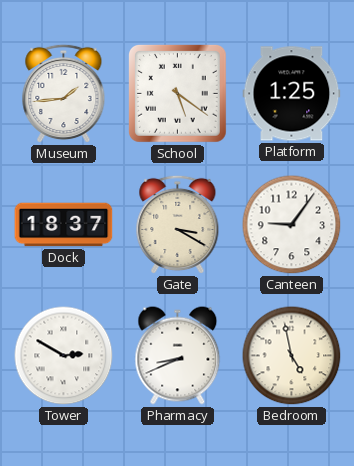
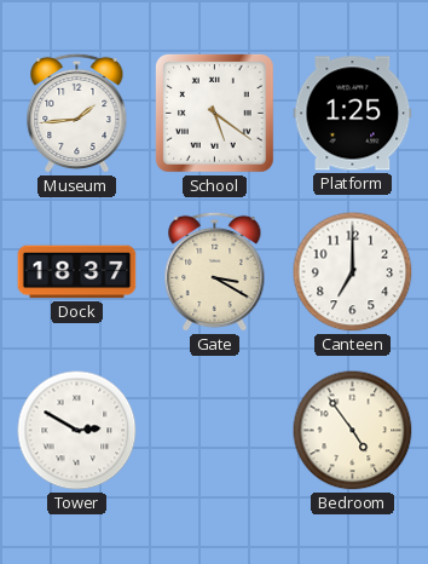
Canteen: 9:06 -> 7:00
Pharmacy: 8:41 -> none
Bedroom: 4:58 -> 4:54
